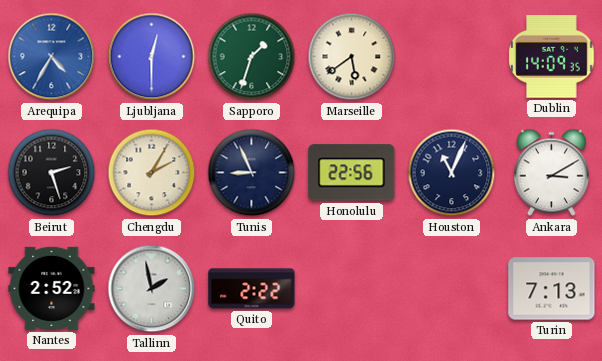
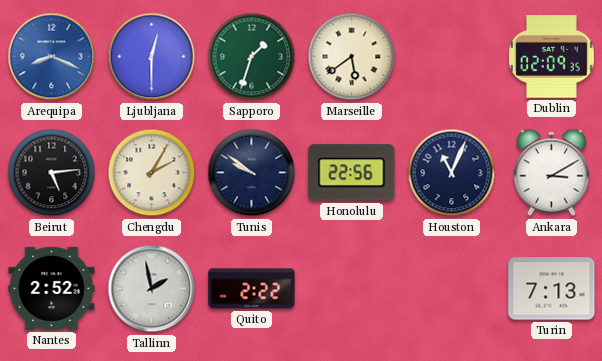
Arequipa: 4:35 -> 8:19
Dublin: 14:09 -> 02:09
Beirut: 2:27 -> 5:14
Tunis: 8:56 -> 9:51
